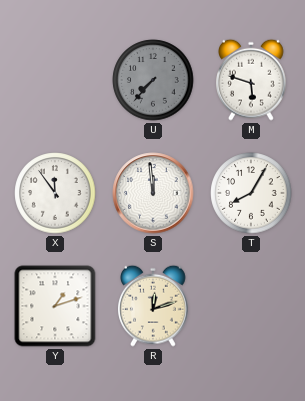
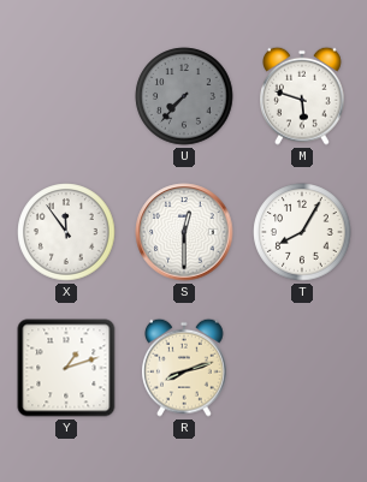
S: 11:59 -> 12:30
R: 12:12 -> 8:12
